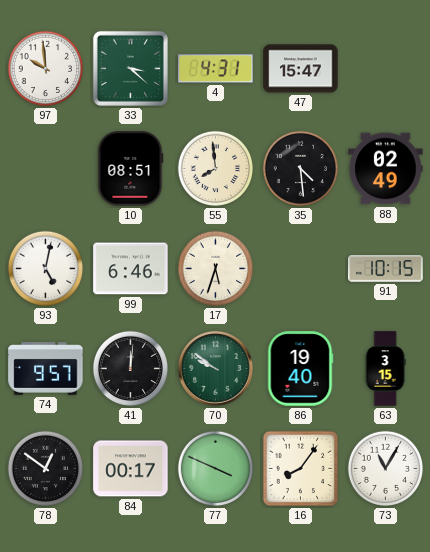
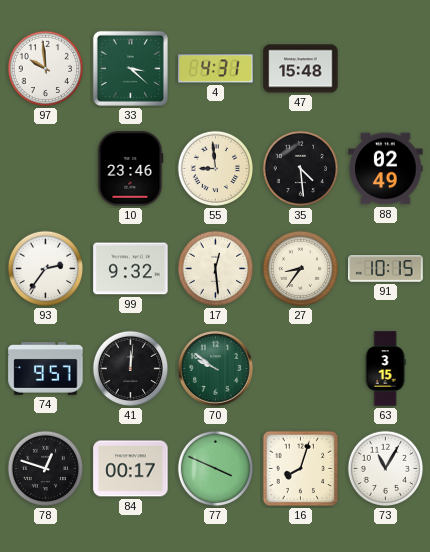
47: 15:47 -> 15:48
10: 08:51 -> 23:46
55: 7:59 -> 8:59
93: 5:02 -> 2:36
99: 6:46 -> 9:32
17: 5:33 -> 12:29
27: none -> 8:36
86: 19:40 -> none
78: 12:51 -> 12:48
16: 8:06 -> 8:03
